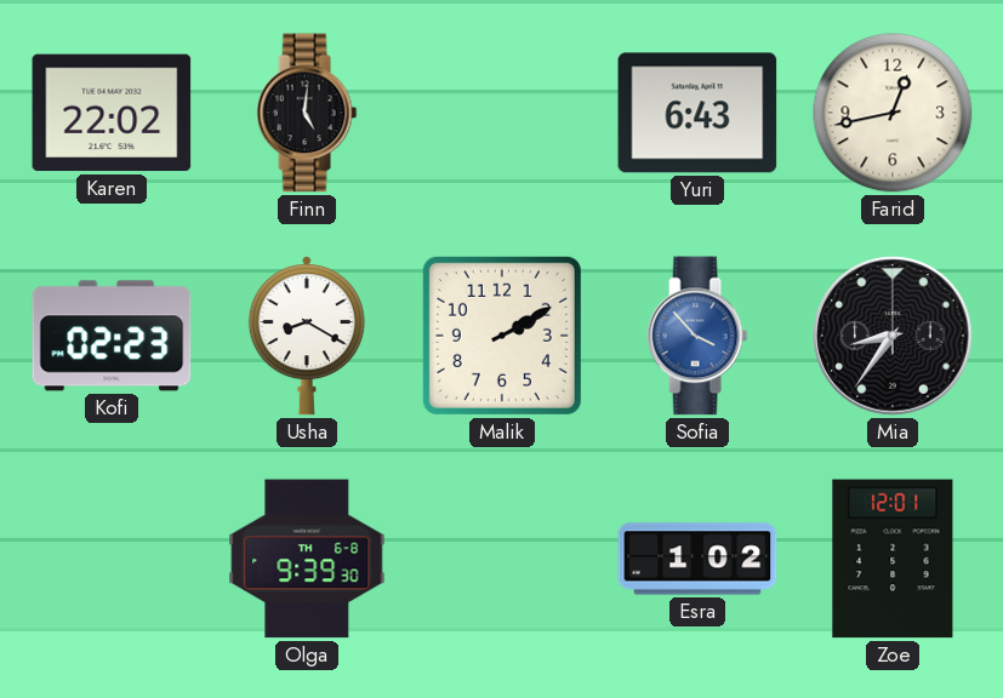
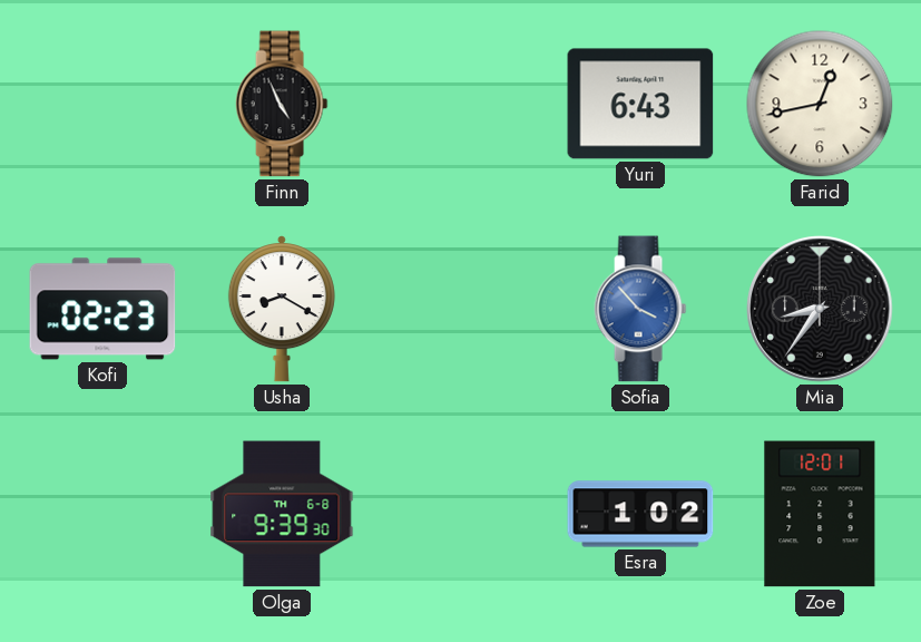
Karen: 22:02 -> none
Finn: 5:01 -> 4:56
Malik: 2:10 -> none
